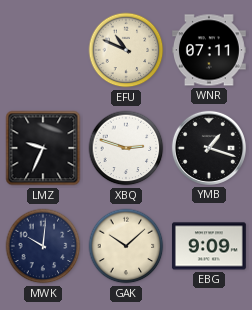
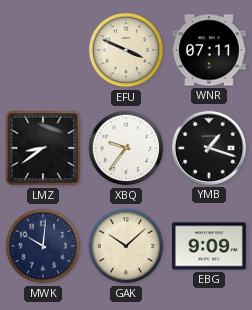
EFU: 10:49 -> 3:49
LMZ: 9:34 -> 8:39
XBQ: 2:48 -> 9:36
